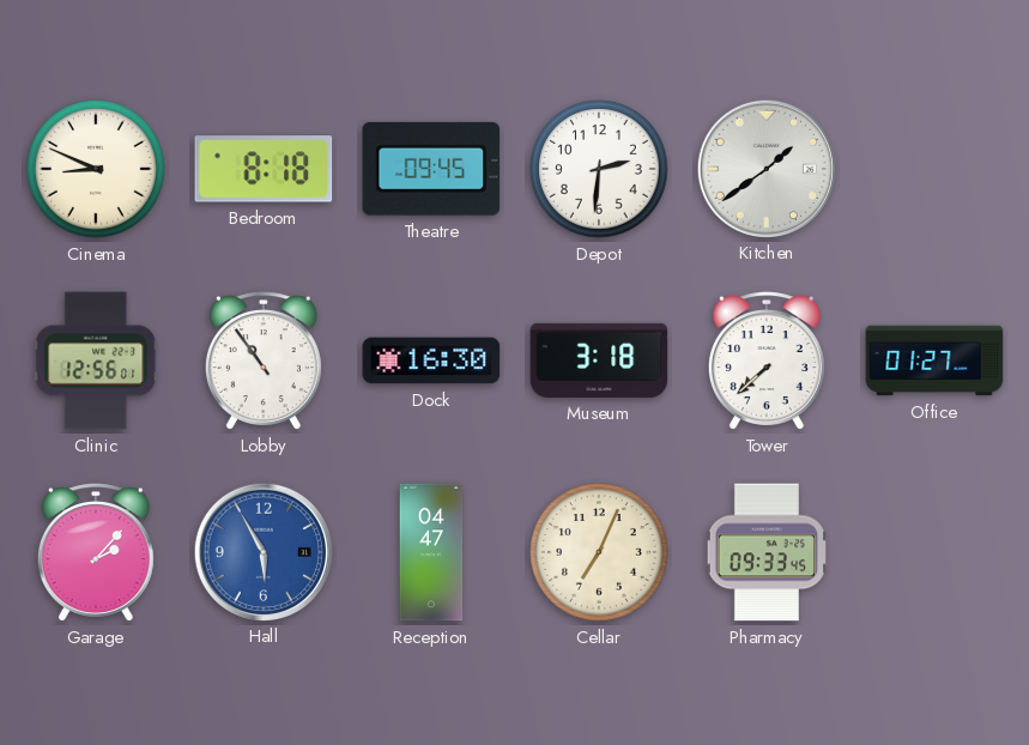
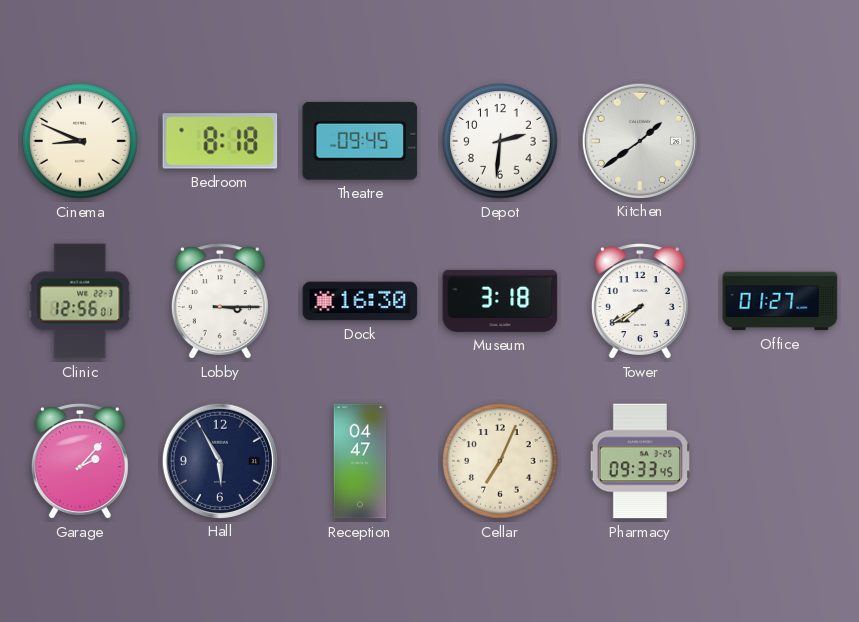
Lobby: 10:54 -> 3:15
Tower: 7:38 -> 7:40
Hall dial: blue -> navy
